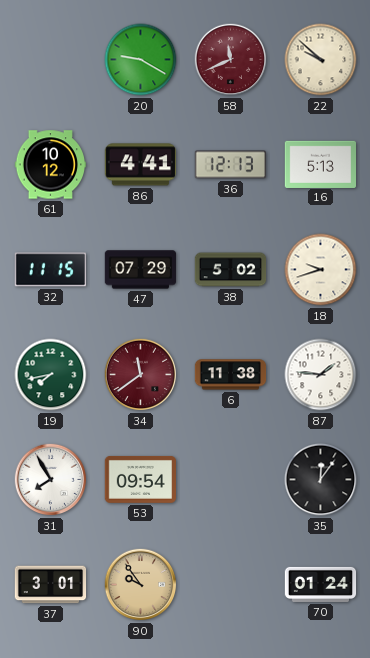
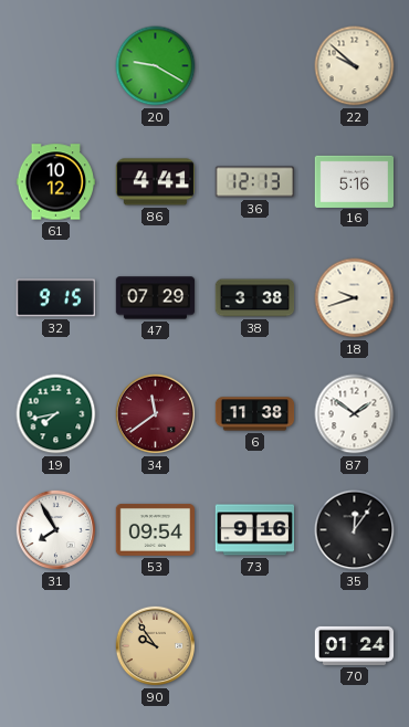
58: 11:41 -> none
16: 5:13 -> 5:16
32: 11:15 -> 9:15
38: 5:02 -> 3:38
87: 1:46 -> 1:51
73: none -> 9:16
37: 3:01 -> none
